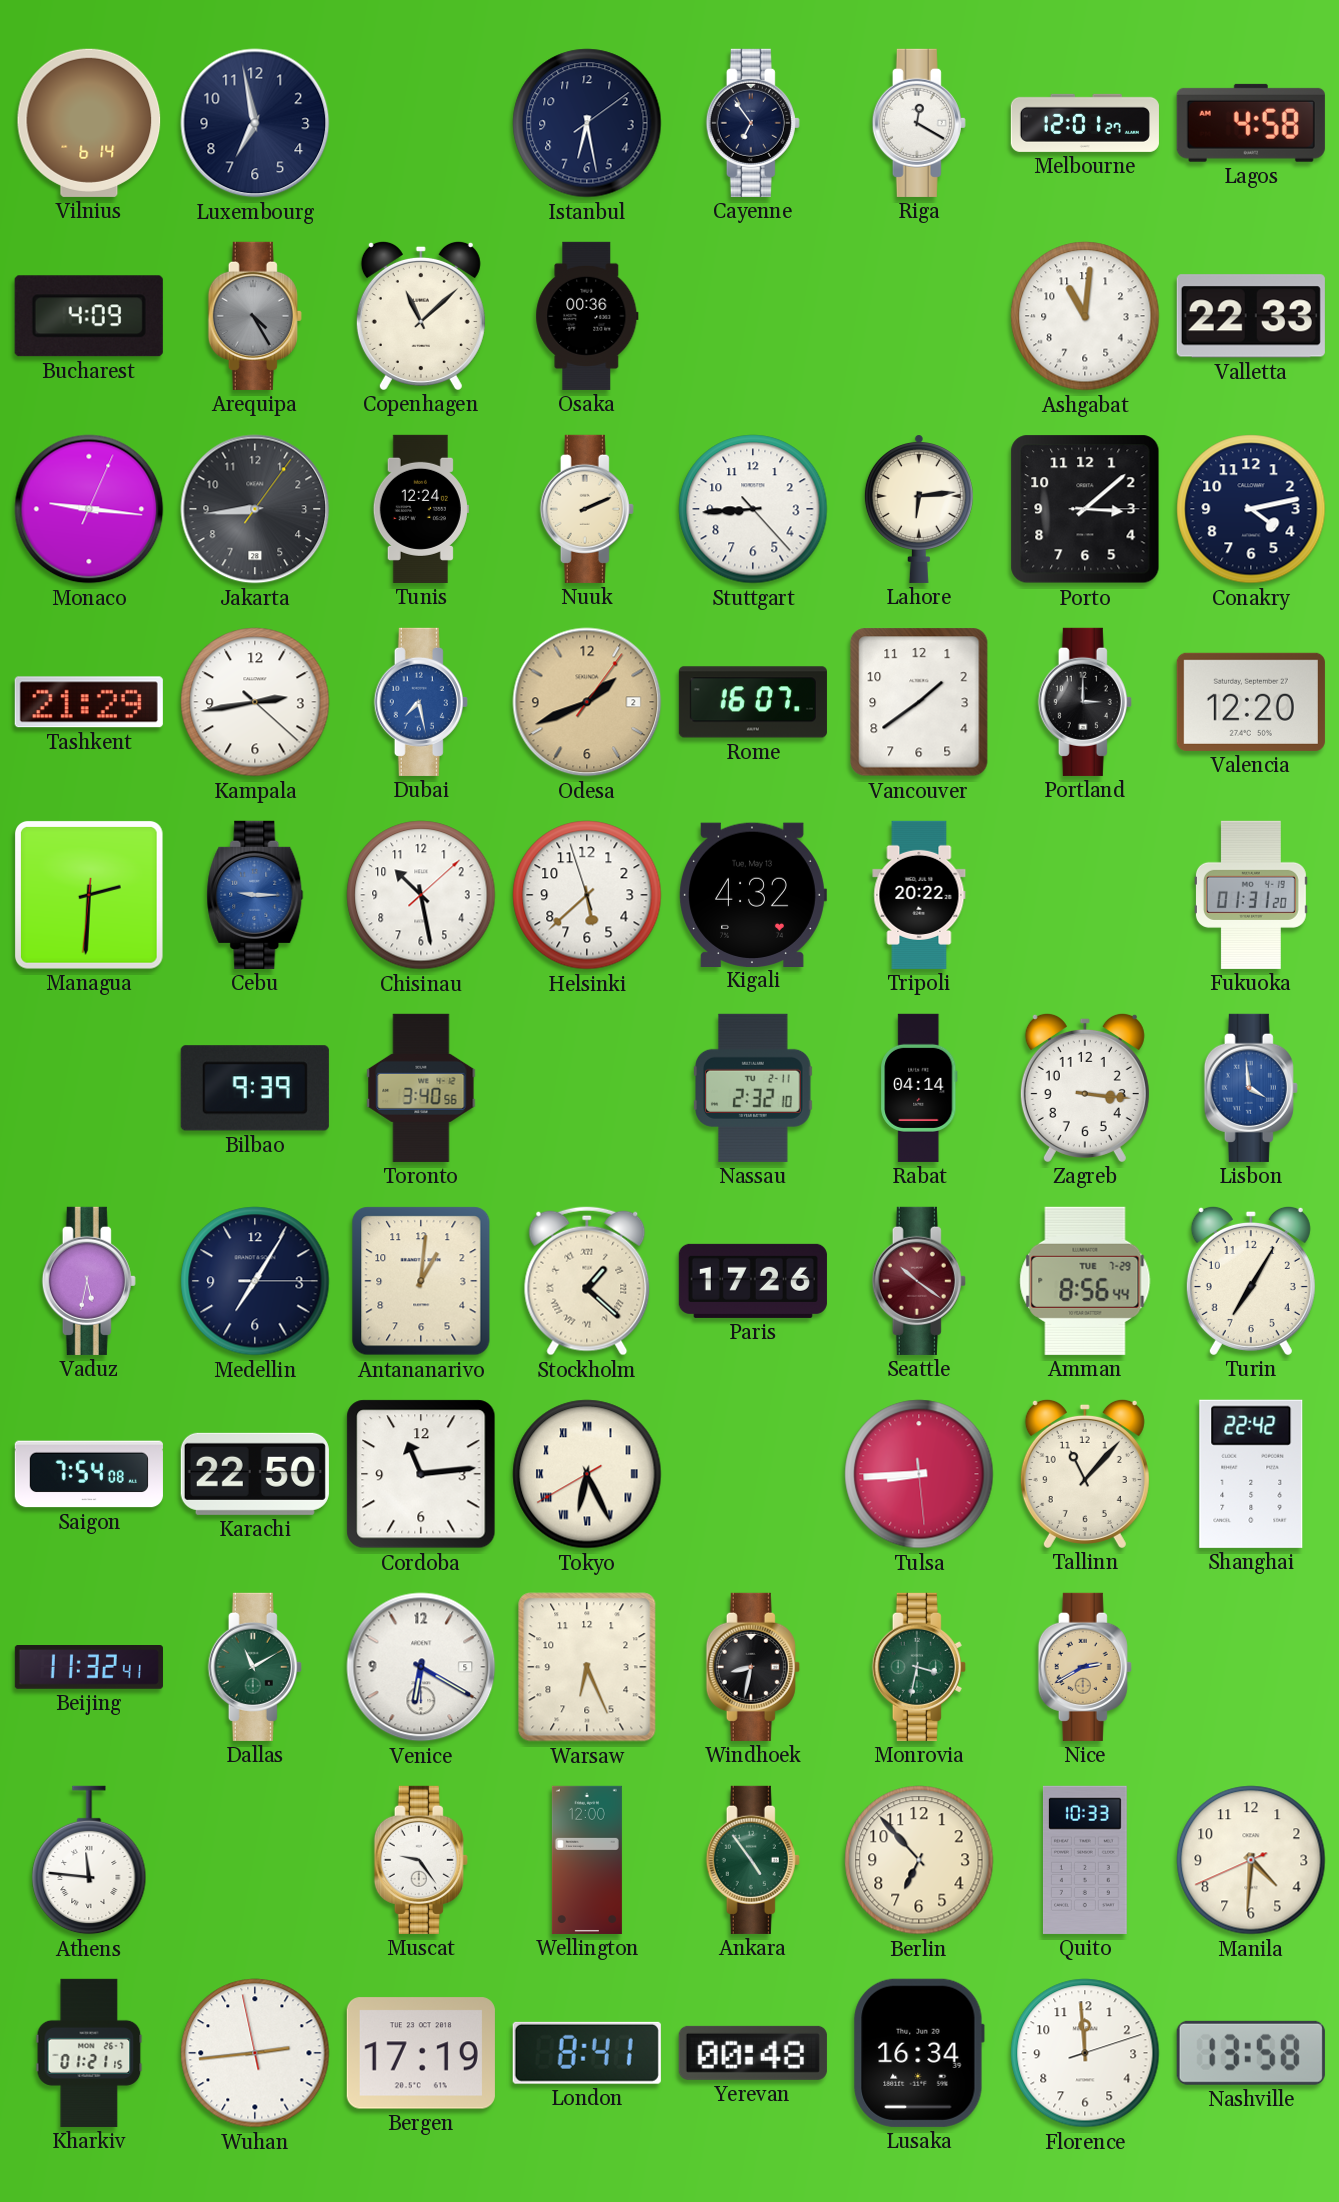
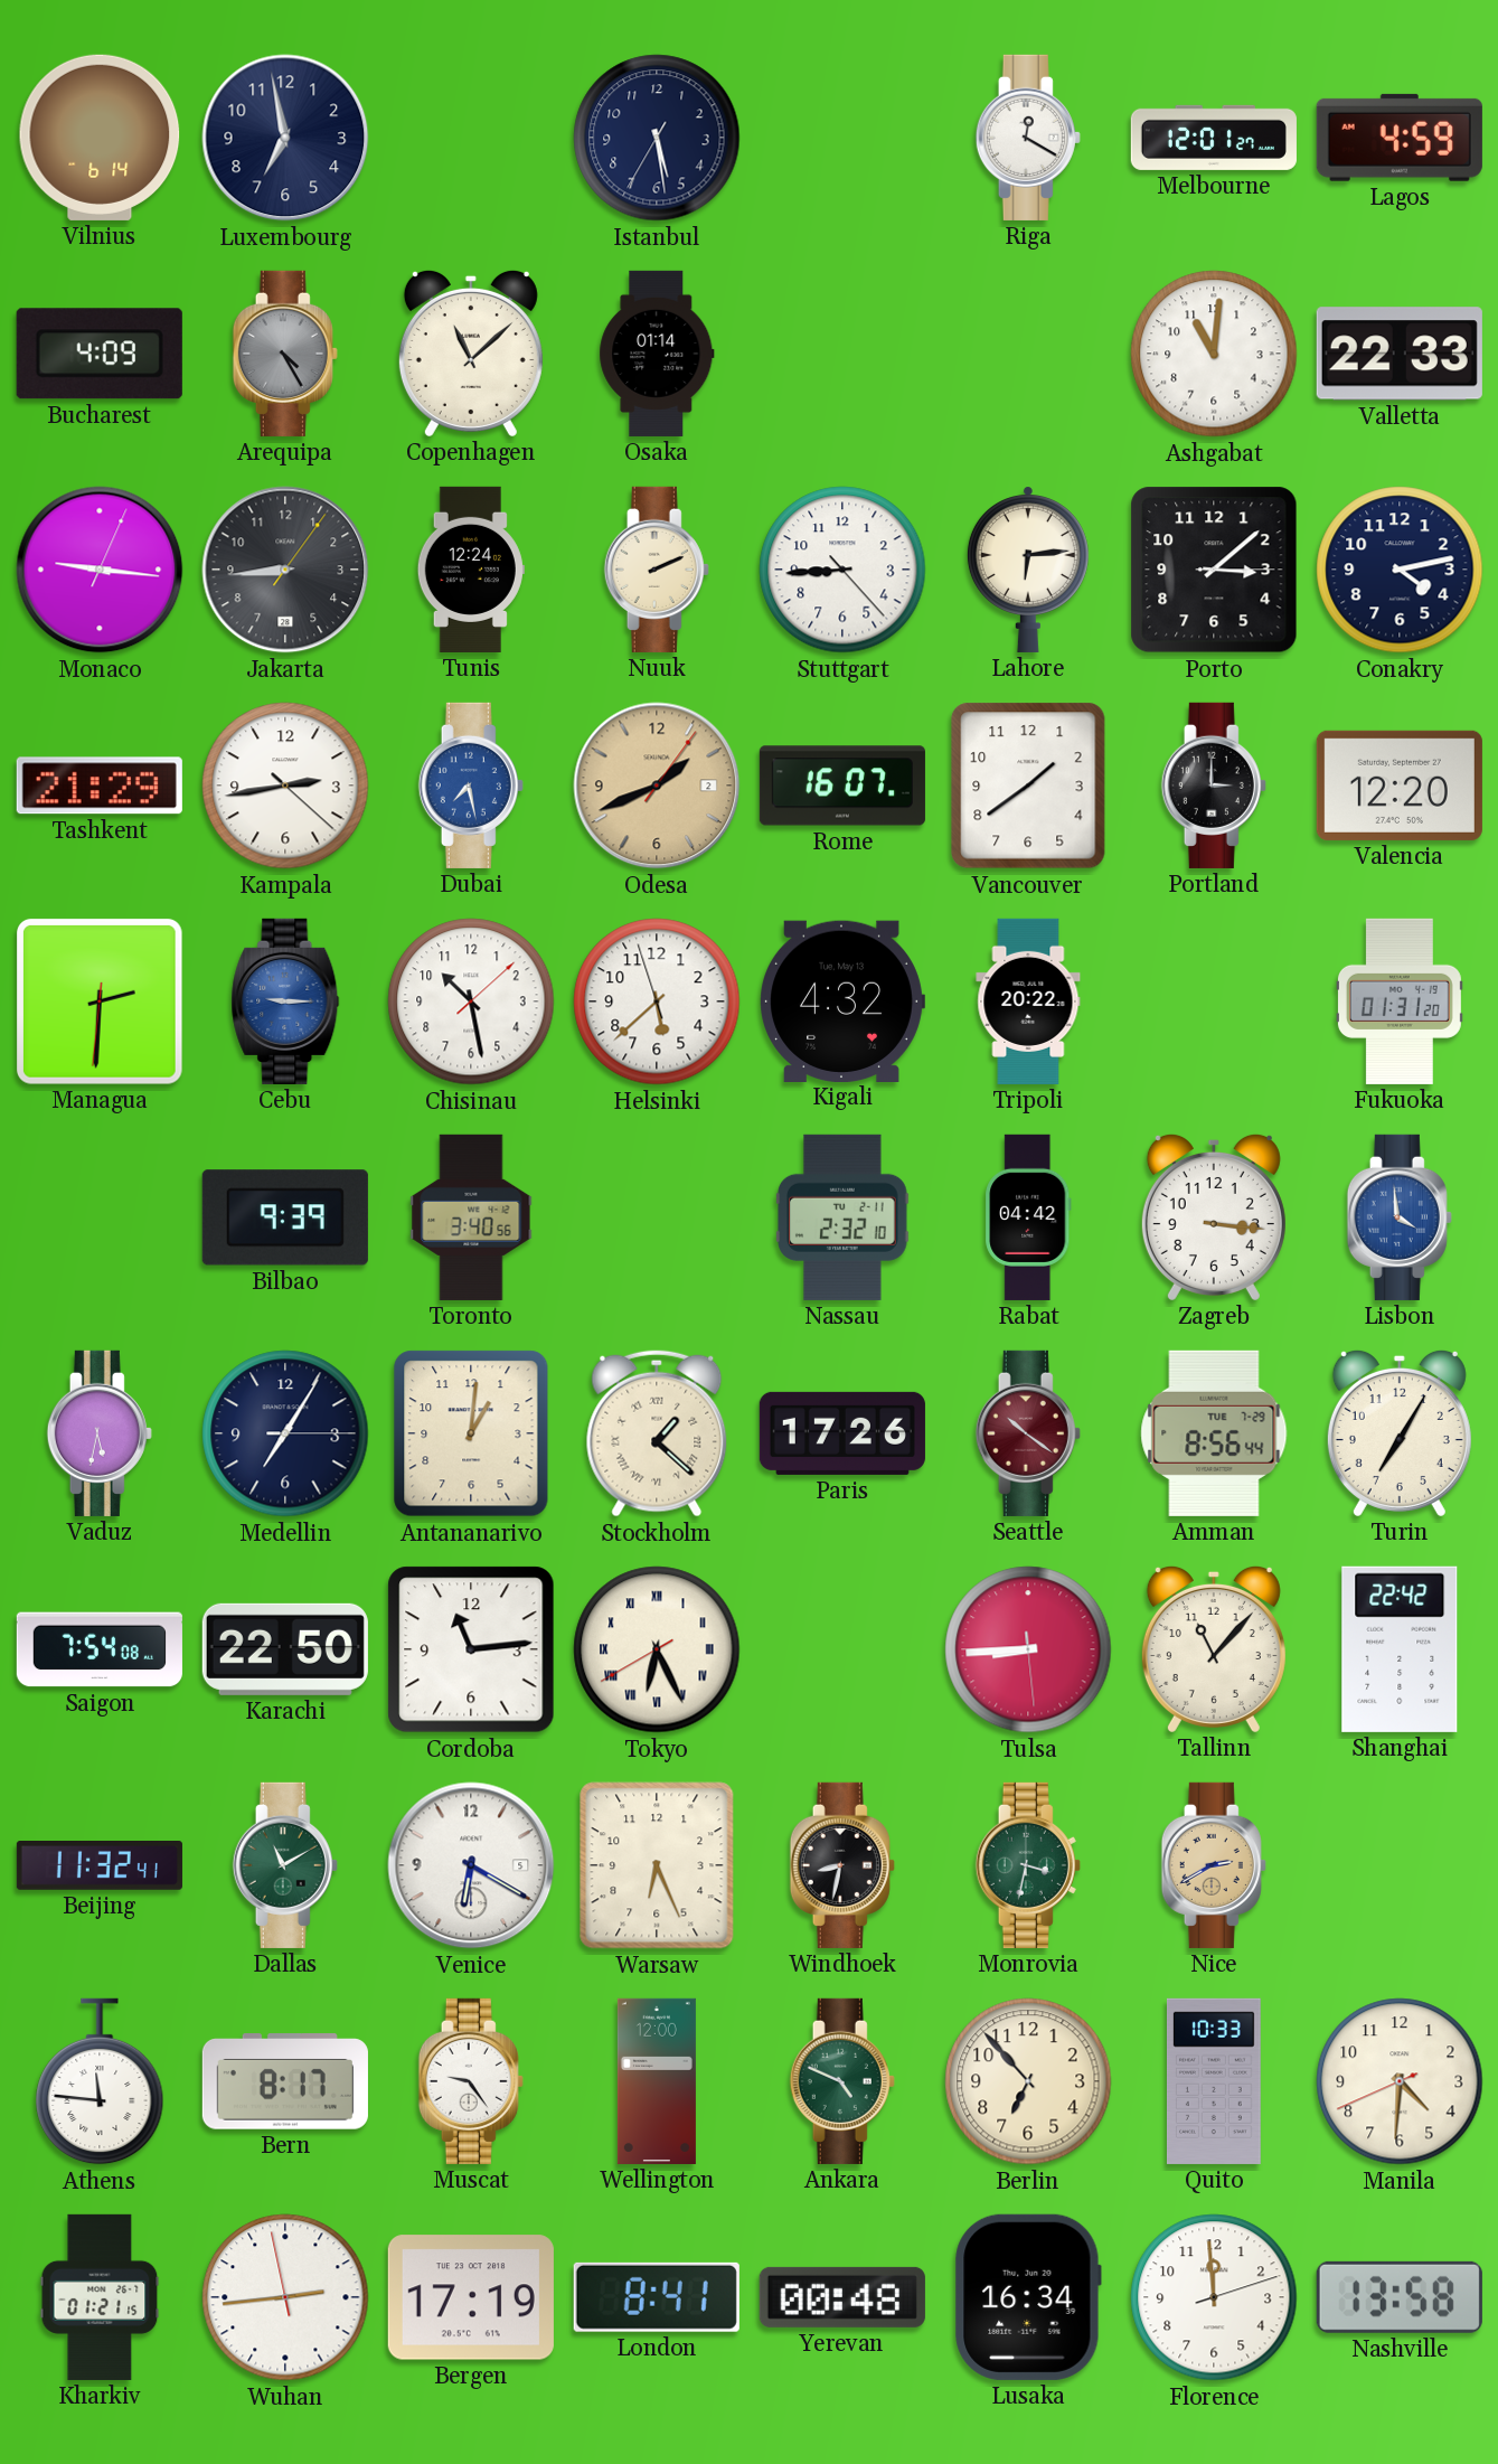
Istanbul: 6:28 -> 5:28
Cayenne: 6:54 -> none
Lagos: 4:58 -> 4:59
Osaka: 00:36 -> 01:14
Rabat: 04:14 -> 04:42
Bern: none -> 8:17
Ankara: 4:54 -> 4:49
